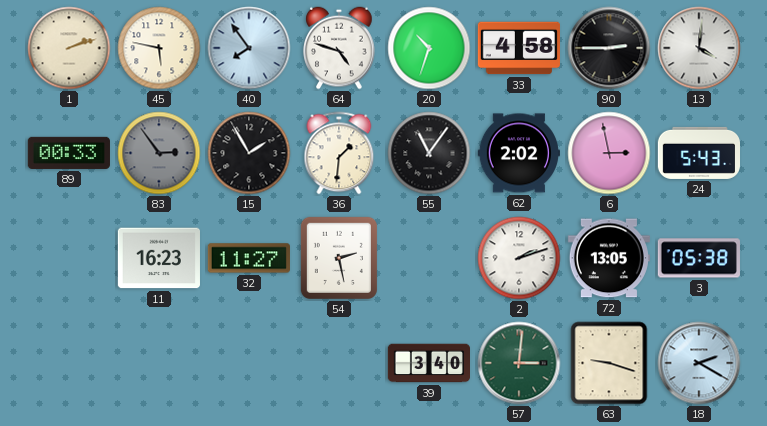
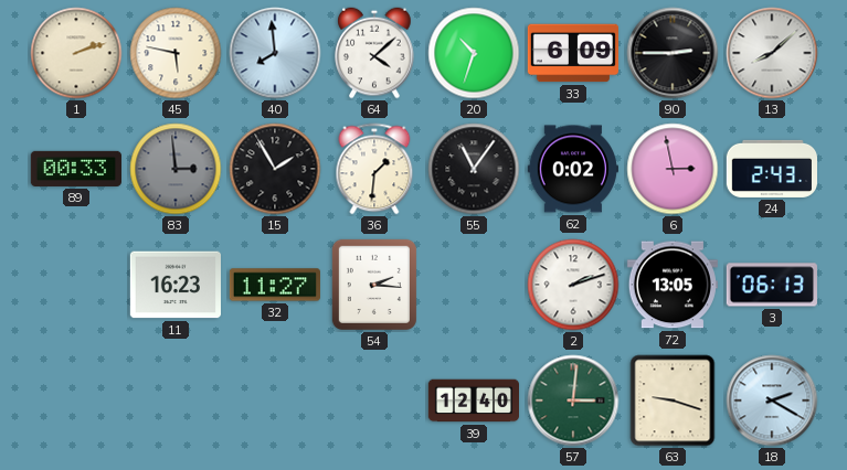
40: 7:54 -> 7:59
64: 4:48 -> 4:08
33: 4:58 -> 6:09
13: 4:01 -> 8:08
83: 2:54 -> 2:59
62: 2:02 -> 0:02
24: 5:43 -> 2:43
54: 2:28 -> 2:16
3: 05:38 -> 06:13
39: 3:40 -> 12:40
